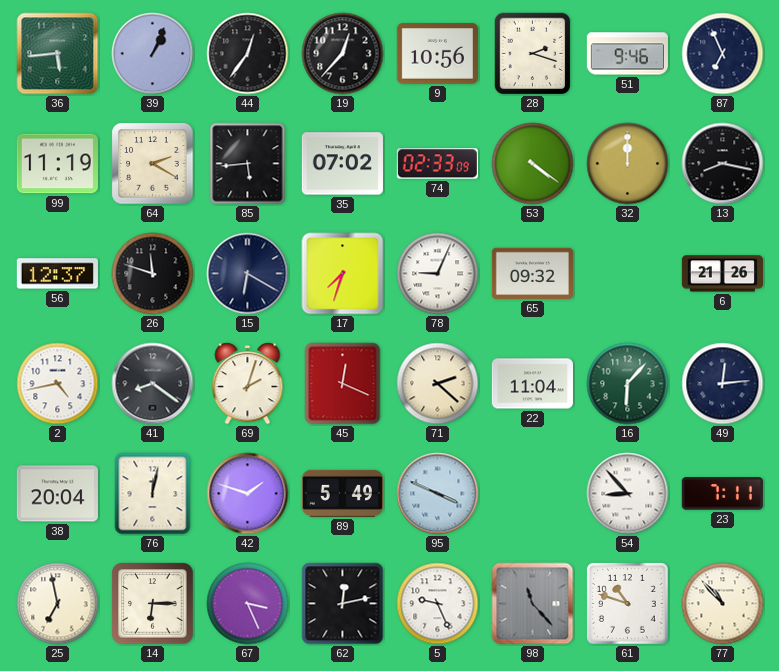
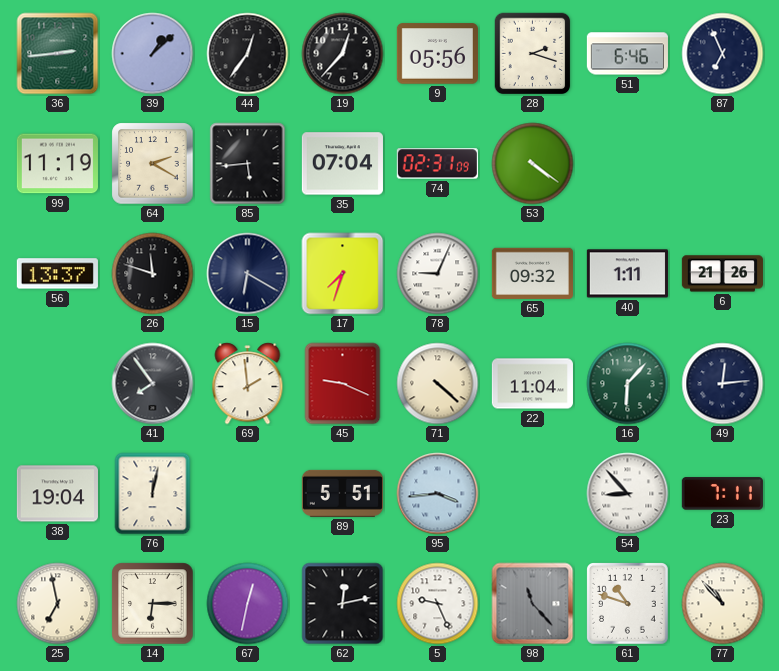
36: 5:44 -> 2:44
39: 1:04 -> 1:08
9: 10:56 -> 05:56
51: 9:46 -> 6:46
35: 07:02 -> 07:04
74: 02:33 -> 02:31
32: 12:00 -> none
13: 8:17 -> none
56: 12:37 -> 13:37
40: none -> 1:11
2: 4:43 -> none
41: 8:21 -> 7:54
69: 2:03 -> 1:59
45: 12:19 -> 9:19
71: 2:22 -> 4:22
38: 20:04 -> 19:04
42: 1:48 -> none
89: 5:49 -> 5:51
95: 3:49 -> 3:44
67: 3:26 -> 12:32
